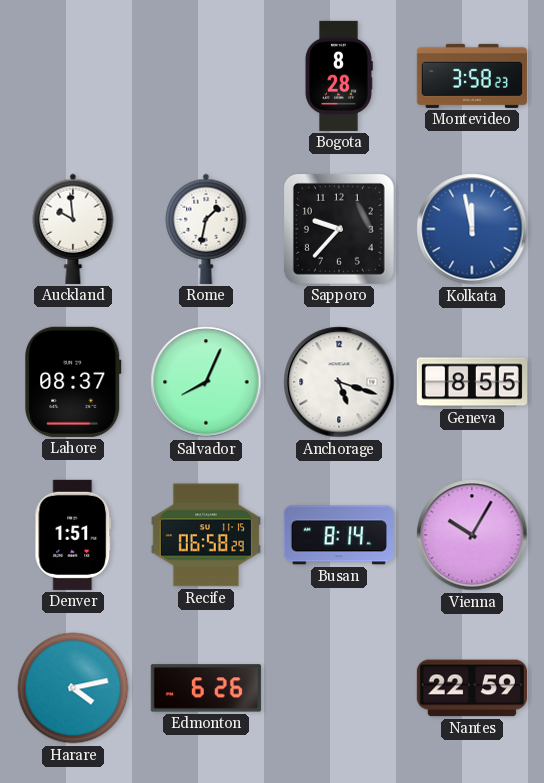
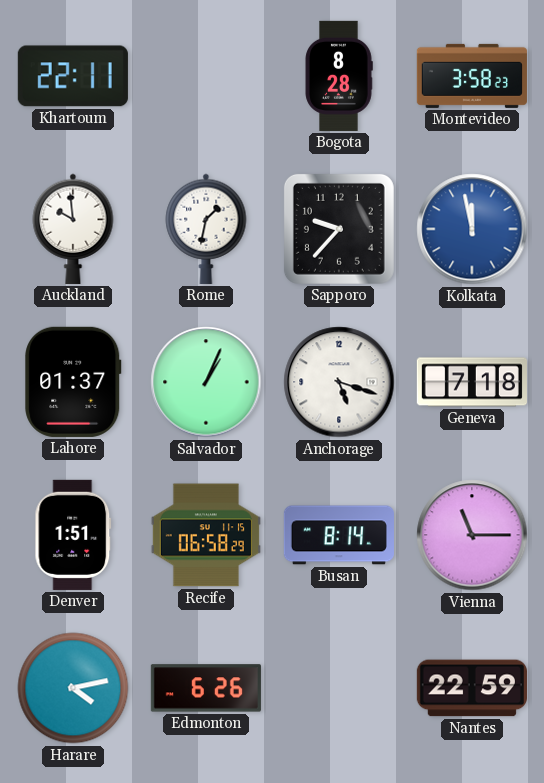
Khartoum: none -> 22:11
Lahore: 08:37 -> 01:37
Salvador: 8:04 -> 1:04
Geneva: 8:55 -> 7:18
Vienna: 10:05 -> 11:15
